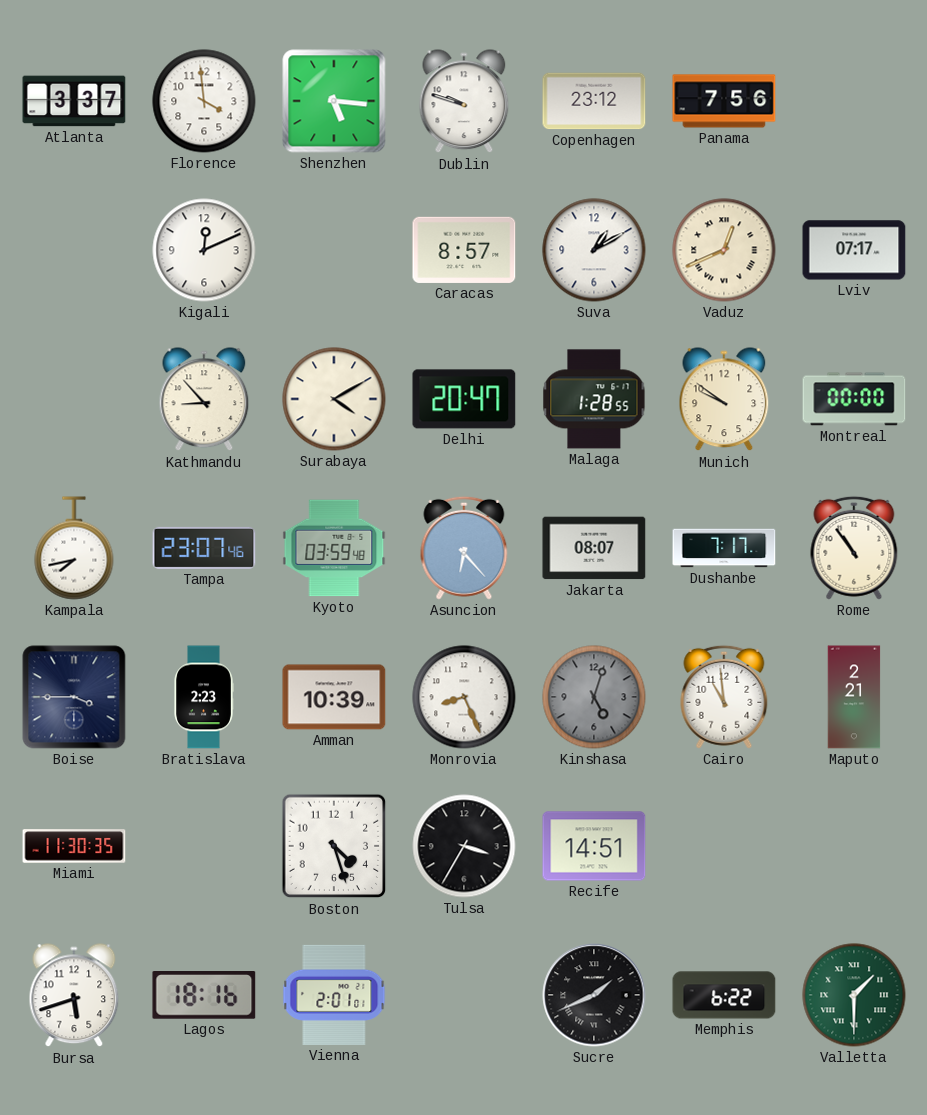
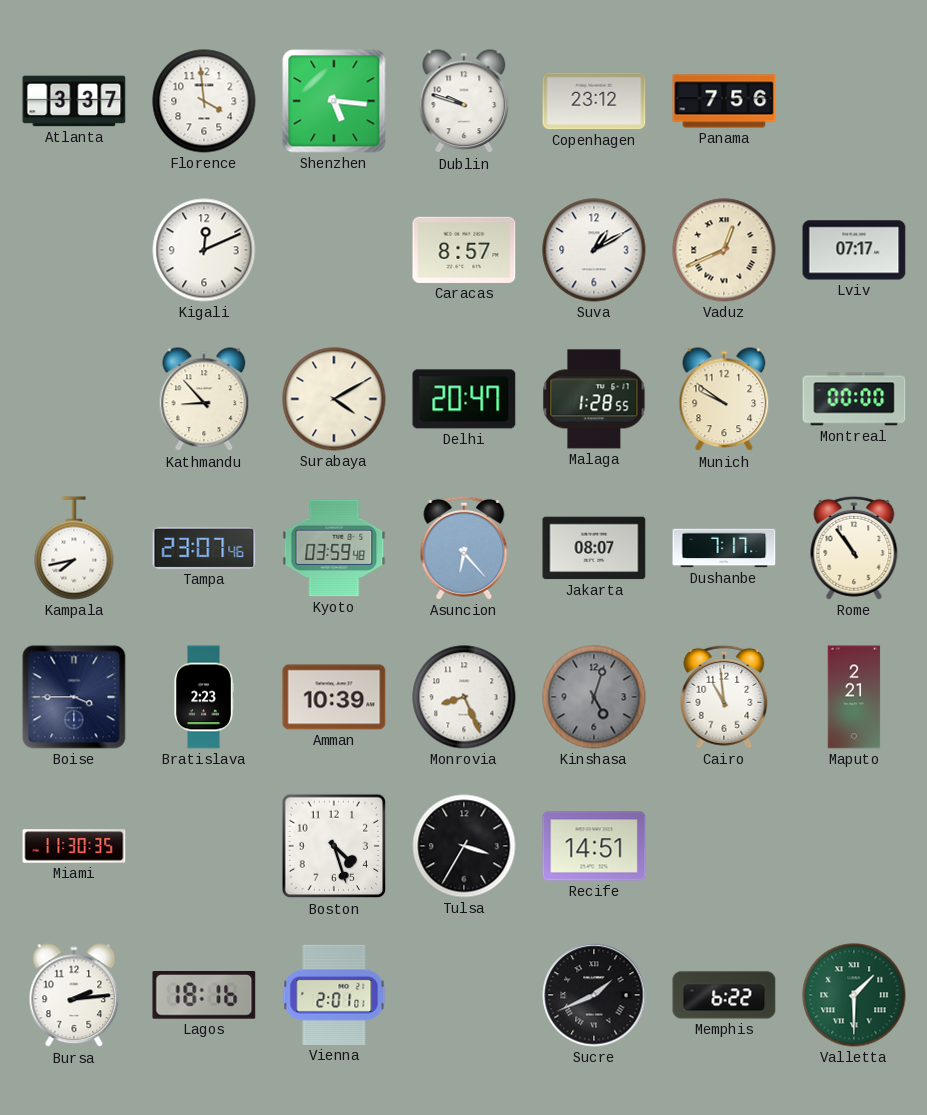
Bursa: 5:42 -> 2:14
